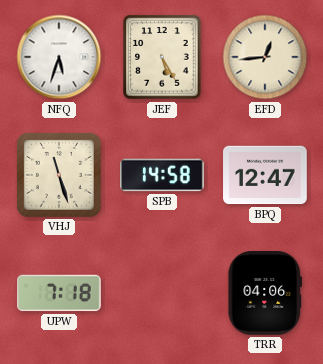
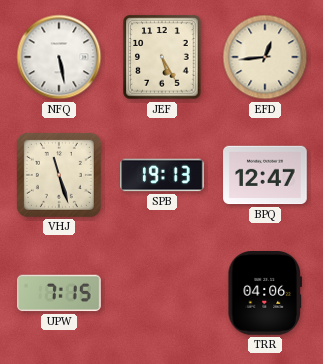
NFQ: 5:33 -> 5:28
SPB: 14:58 -> 19:13
UPW: 7:18 -> 7:15
